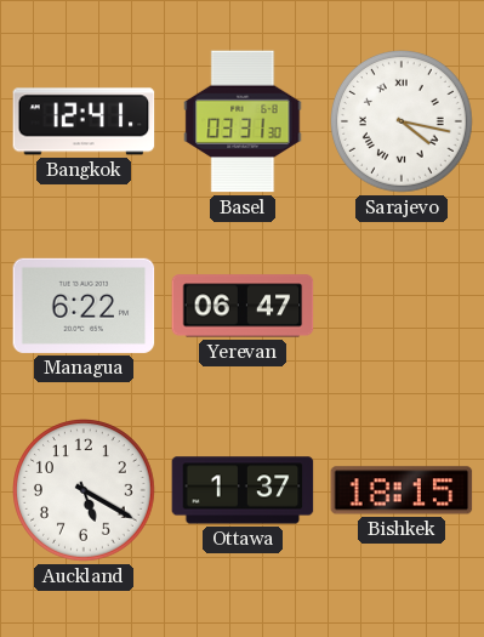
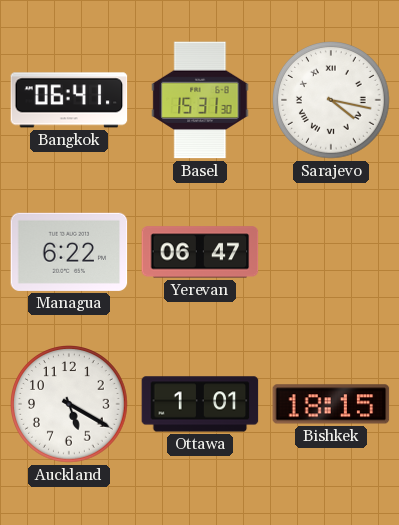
Bangkok: 12:41 -> 06:41
Basel: 03:31 -> 15:31
Ottawa: 1:37 -> 1:01
